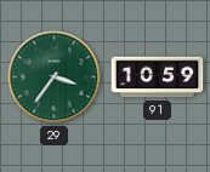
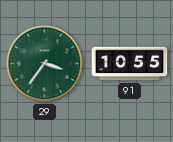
91: 10:59 -> 10:55
